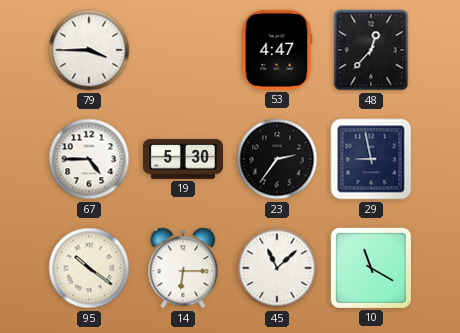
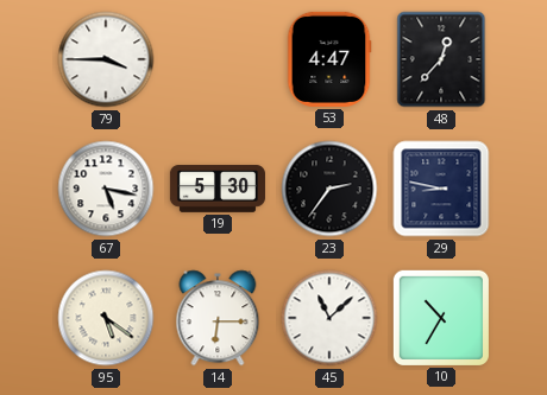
67: 4:45 -> 5:17
29: 8:58 -> 8:47
95: 10:21 -> 5:21
10: 11:20 -> 10:35
